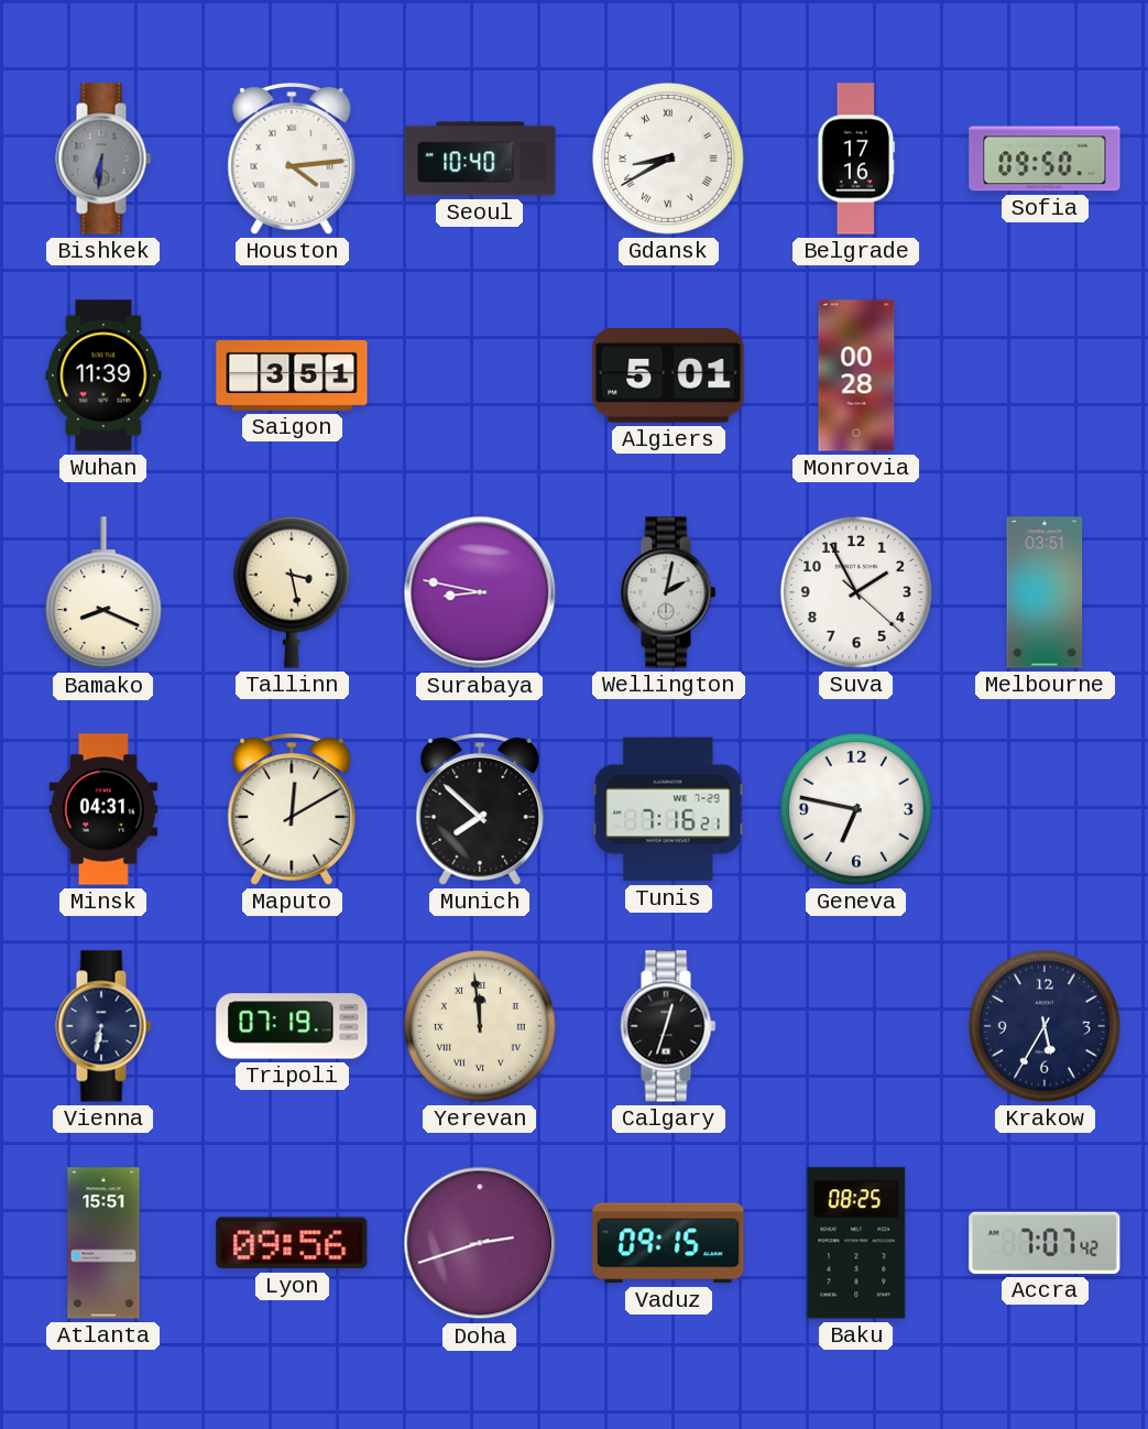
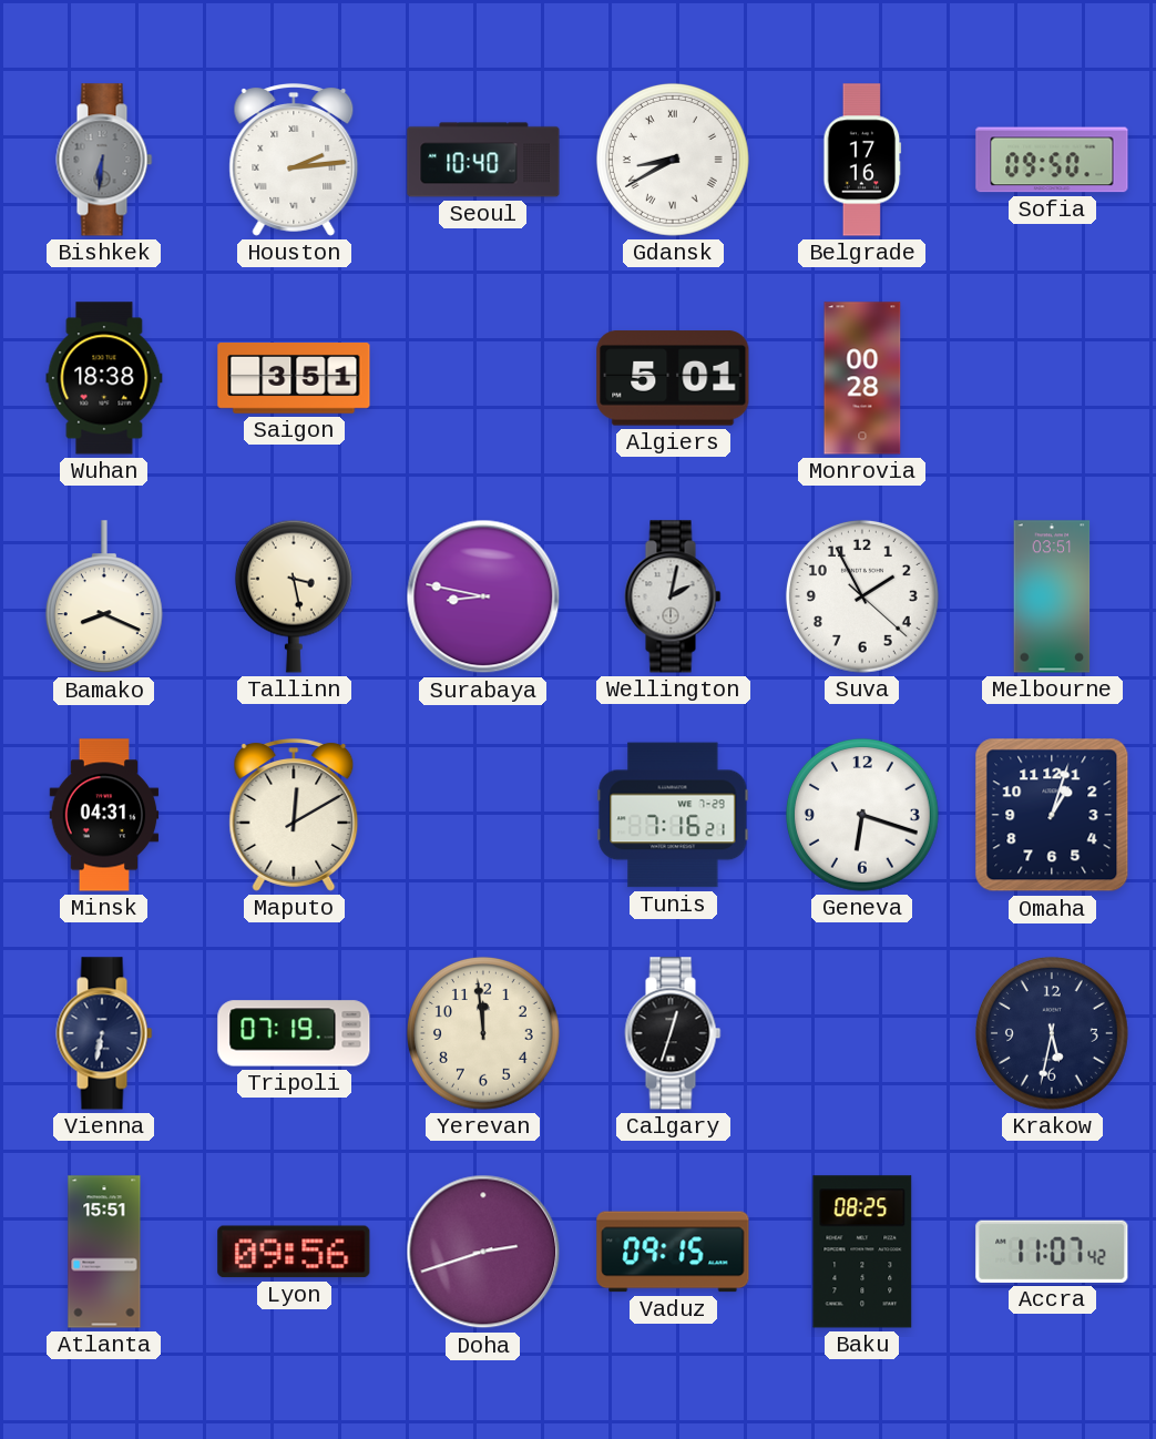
Houston: 4:14 -> 2:14
Wuhan: 11:39 -> 18:38
Munich: 7:52 -> none
Geneva: 6:47 -> 6:18
Omaha: none -> 1:03
Yerevan numerals: Roman -> Arabic
Krakow: 5:35 -> 5:32
Accra: 7:07 -> 11:07
